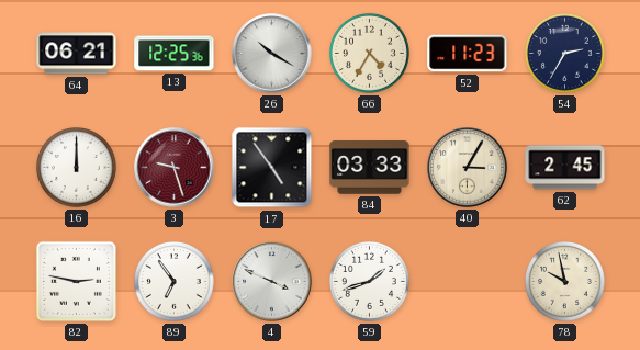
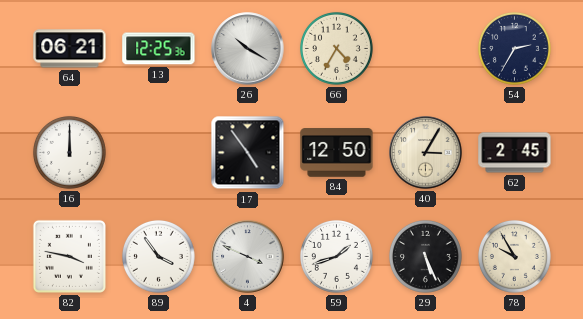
52: 11:23 -> none
3: 9:27 -> none
84: 03:33 -> 12:50
82: 2:47 -> 3:47
89: 6:54 -> 3:54
29: none -> 5:26
78: 9:58 -> 9:55
